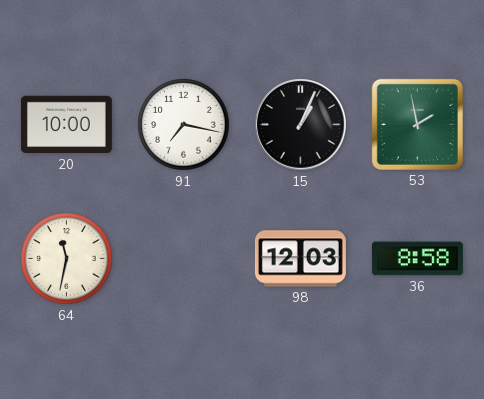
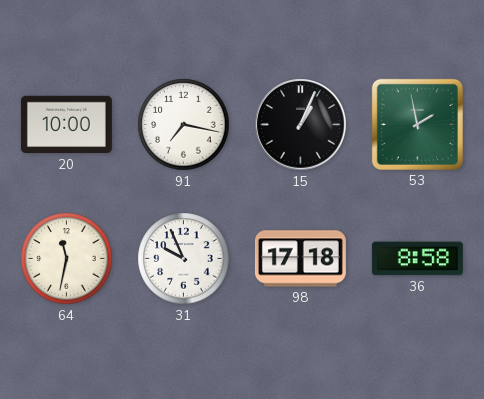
31: none -> 9:56
98: 12:03 -> 17:18
